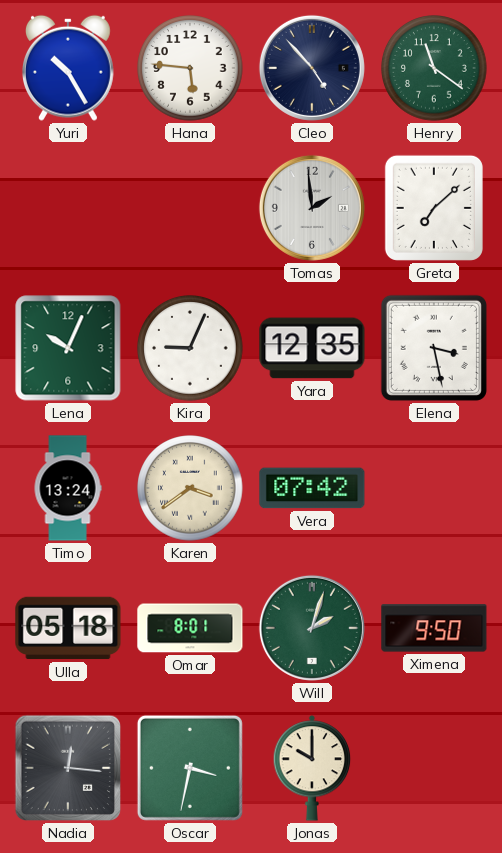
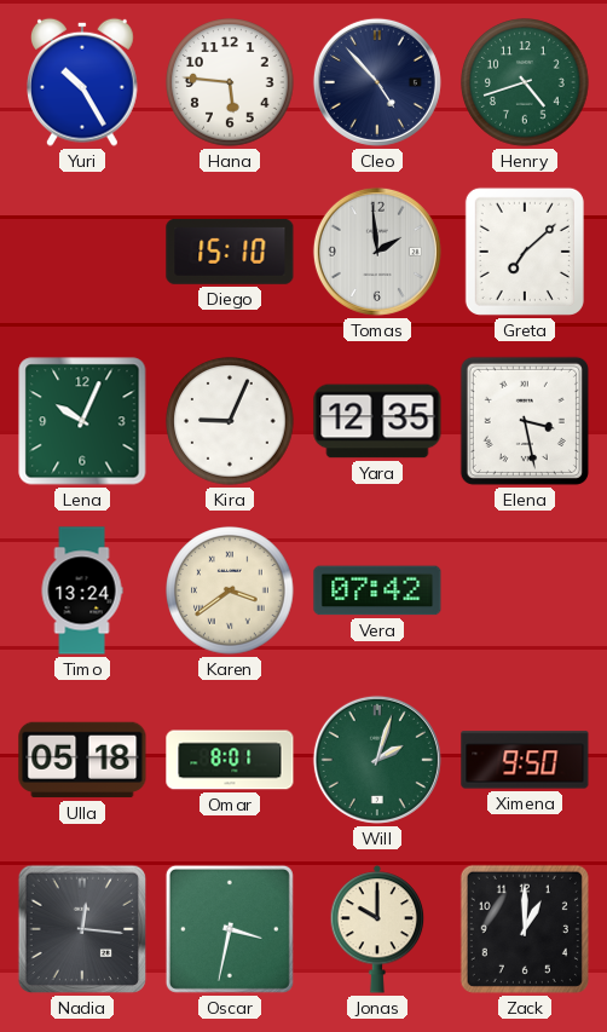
Henry: 11:21 -> 4:42
Diego: none -> 15:10
Zack: none -> 1:00
